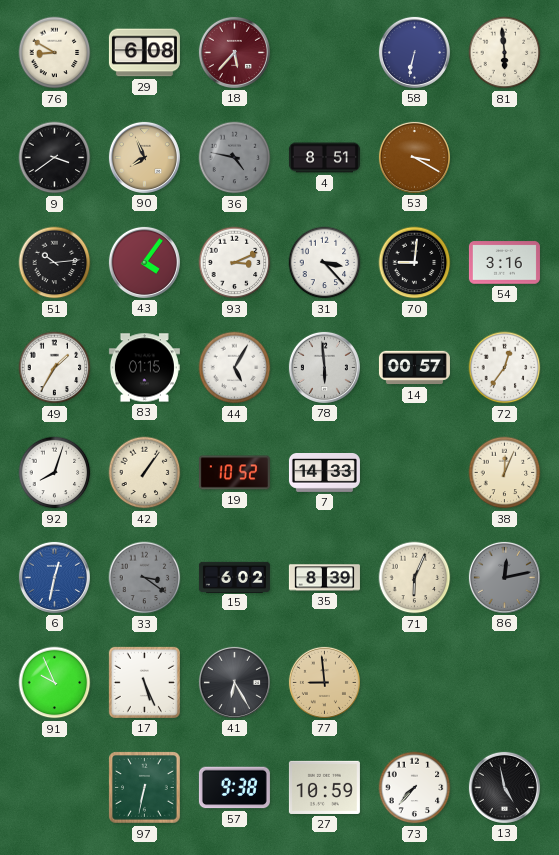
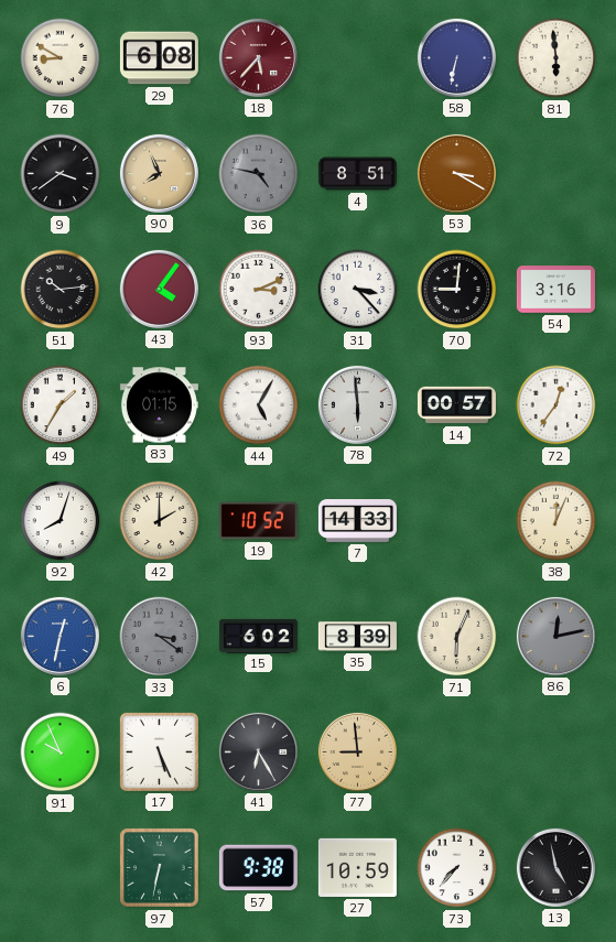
42: 1:06 -> 2:00
